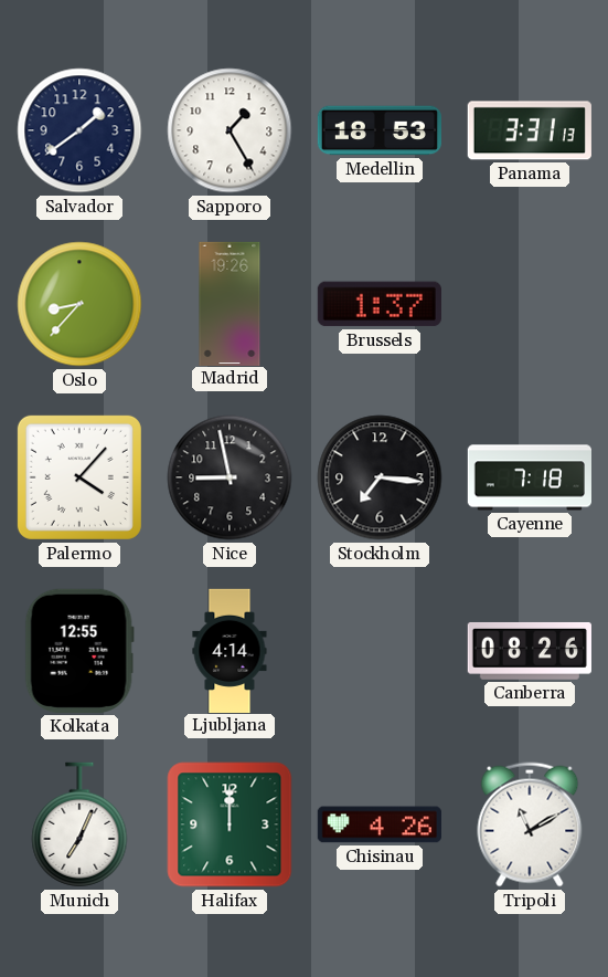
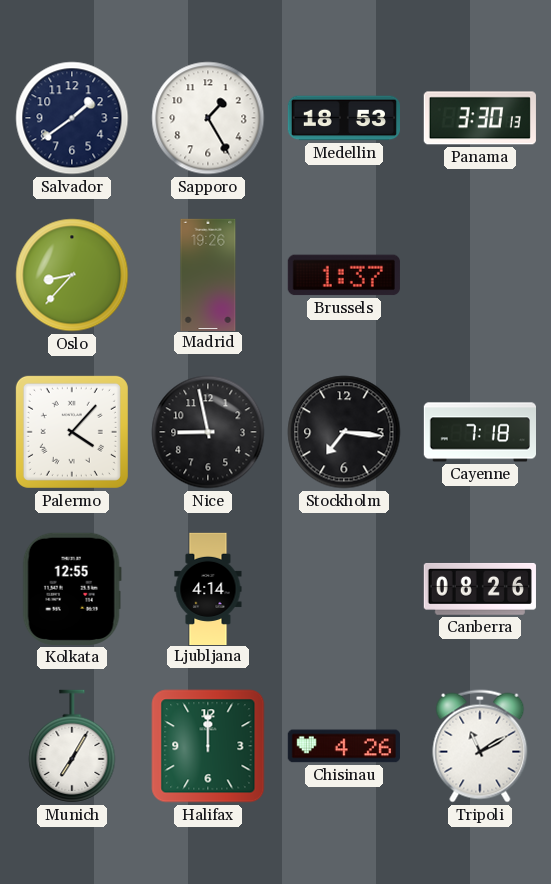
Panama: 3:31 -> 3:30
Munich: 7:04 -> 7:05
